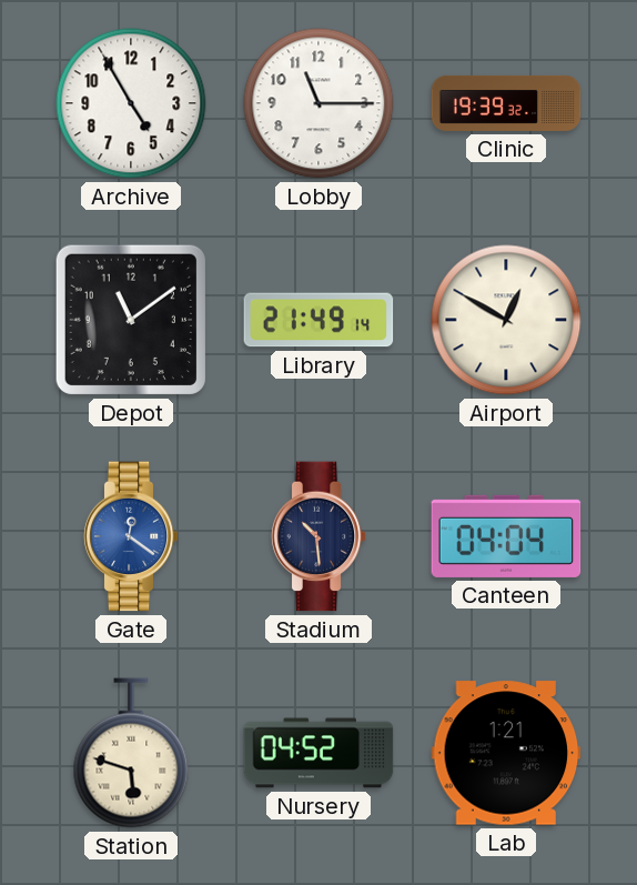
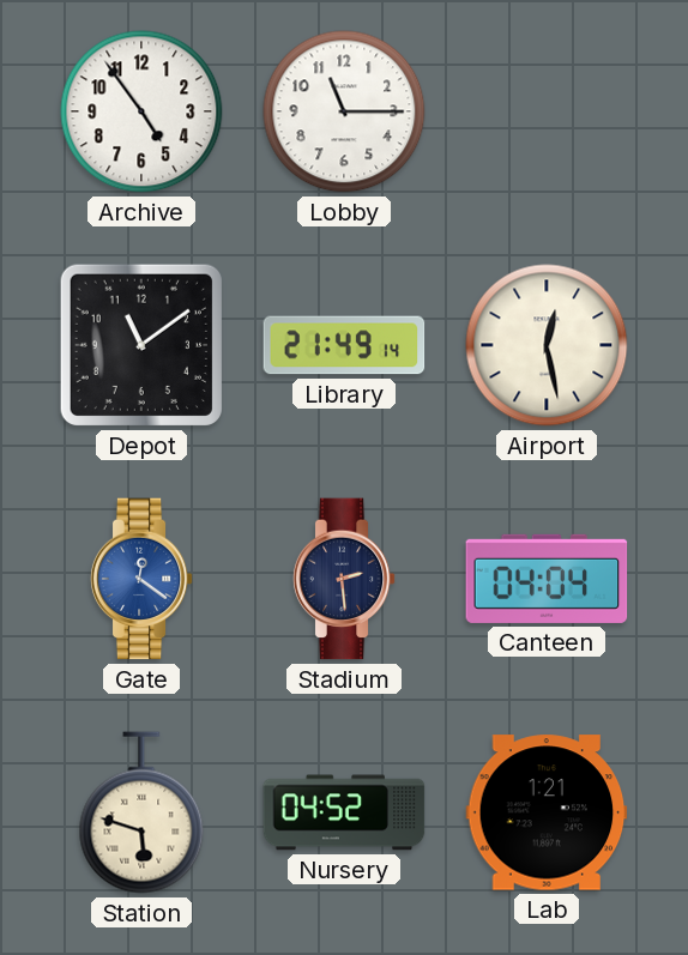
Archive: 4:55 -> 4:54
Clinic: 19:39 -> none
Airport: 12:50 -> 12:28
Stadium: 10:29 -> 2:29
